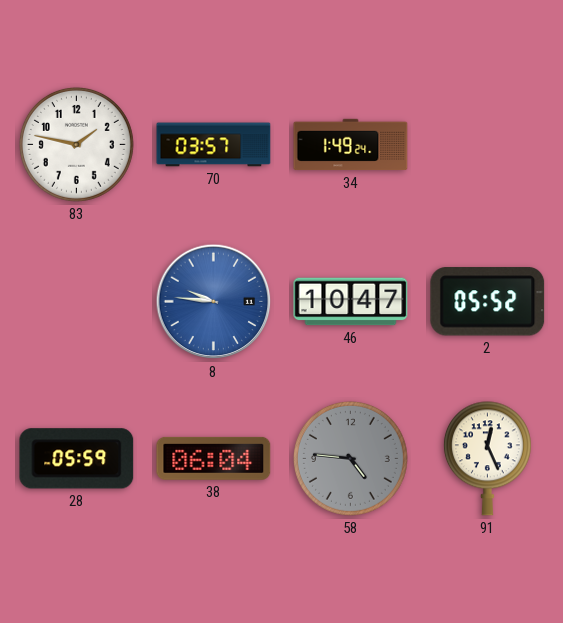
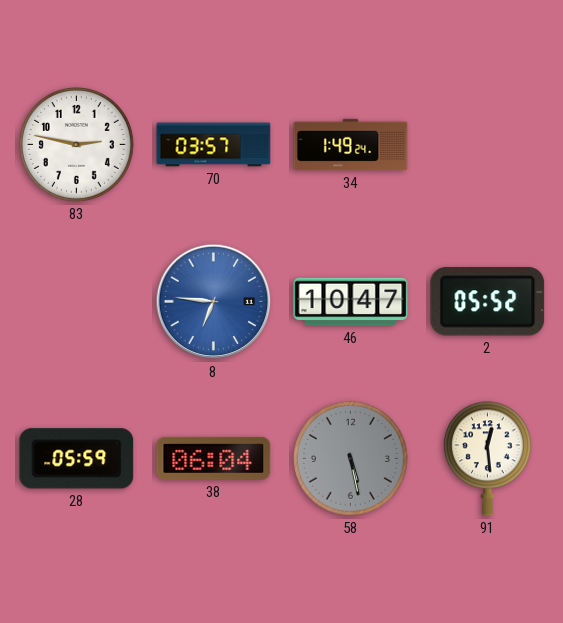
83: 1:47 -> 2:47
8: 9:46 -> 6:46
58: 4:46 -> 5:28
91: 12:26 -> 12:29
